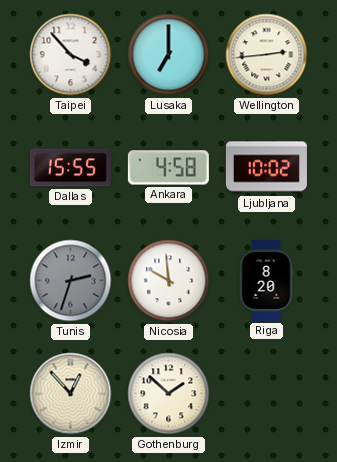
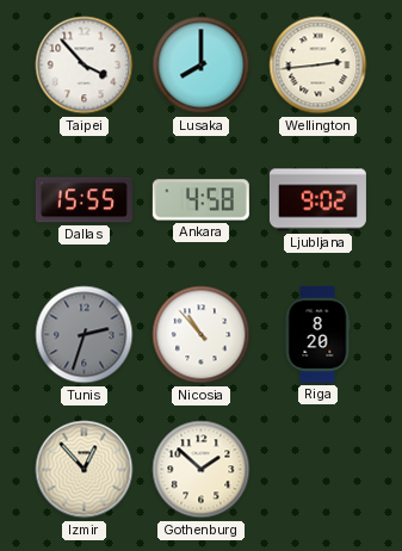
Lusaka: 7:00 -> 8:00
Ljubljana: 10:02 -> 9:02
Nicosia: 9:59 -> 10:53
